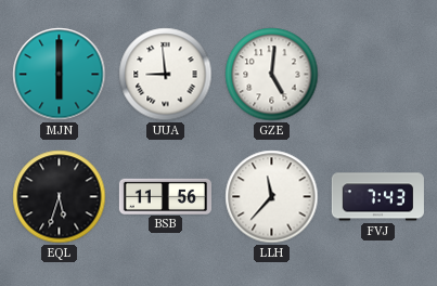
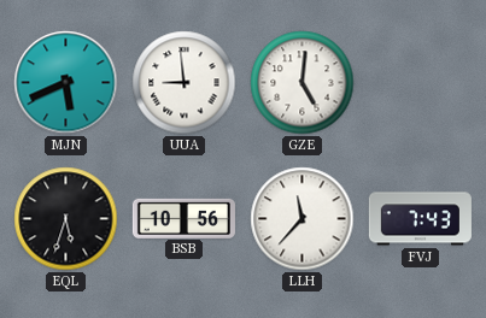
MJN: 6:00 -> 5:41
BSB: 11:56 -> 10:56
